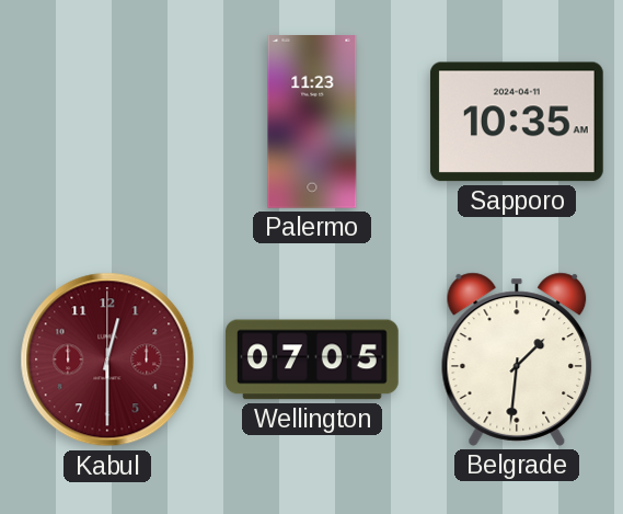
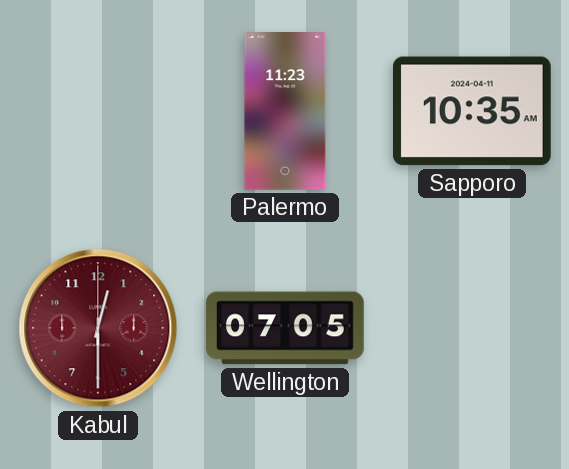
Belgrade: 1:31 -> none
